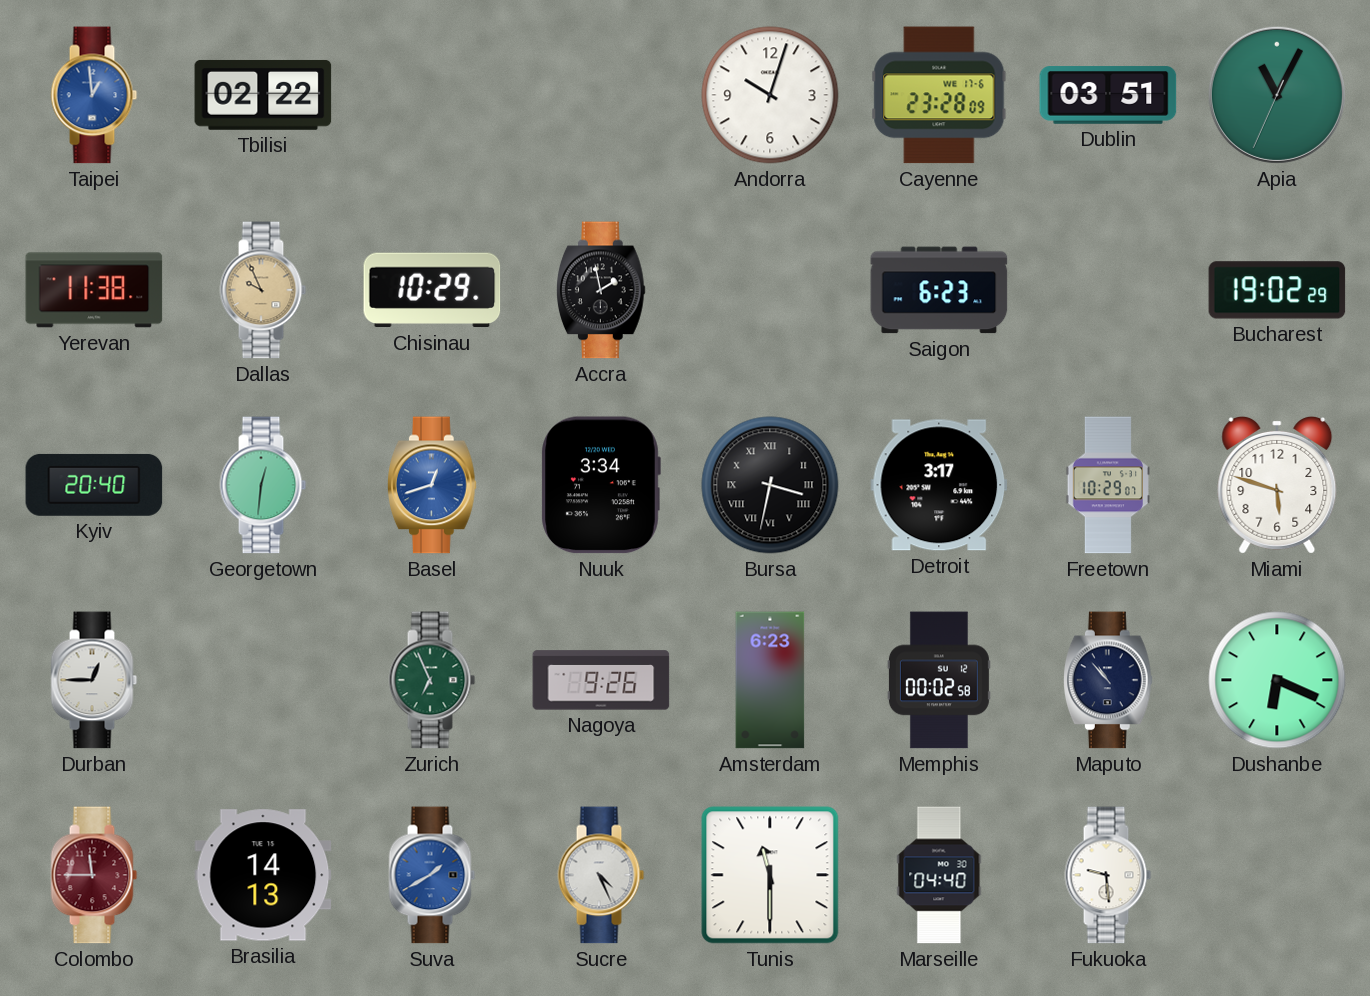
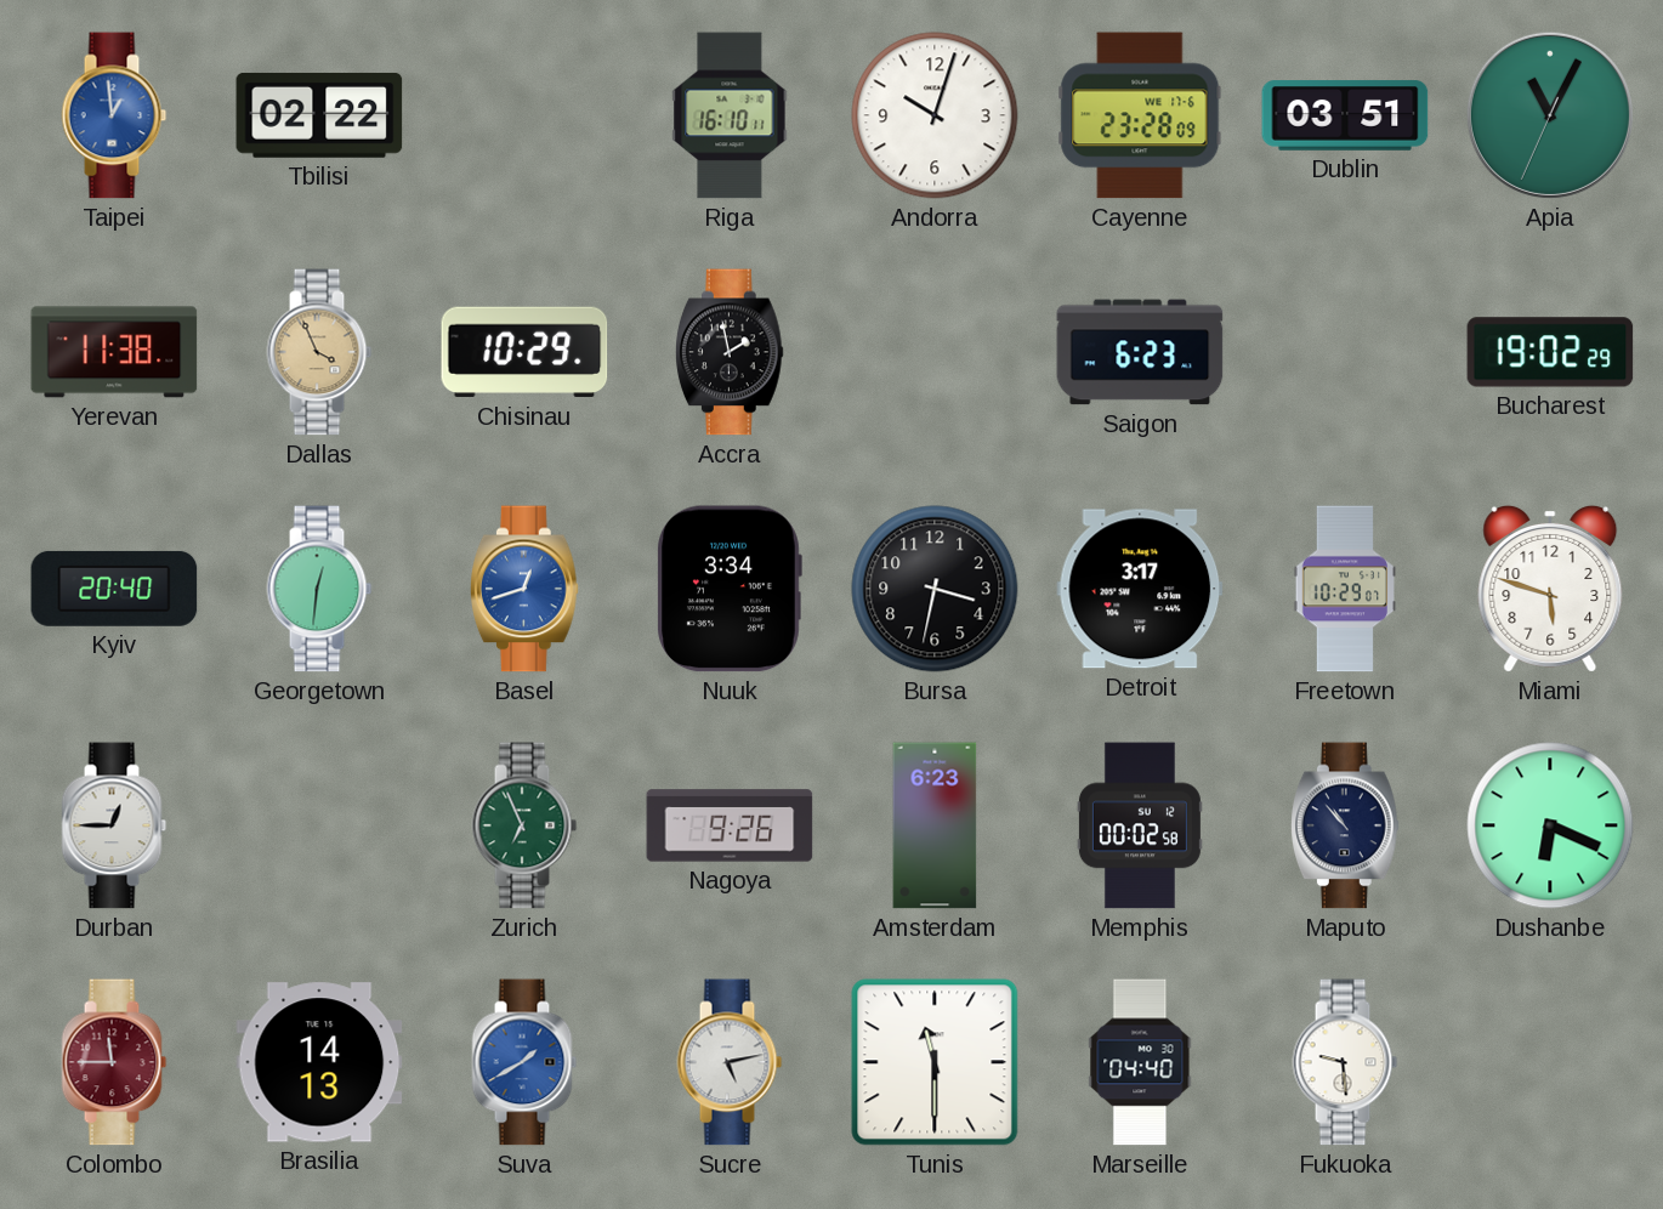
Riga: none -> 16:10
Dallas: 9:56 -> 3:56
Bursa numerals: Roman -> Arabic
Sucre: 4:26 -> 5:13
